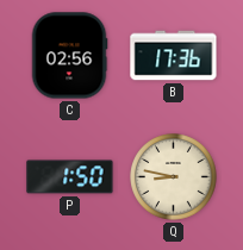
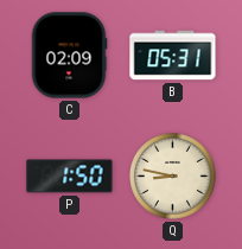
C: 02:56 -> 02:09
B: 17:36 -> 05:31
